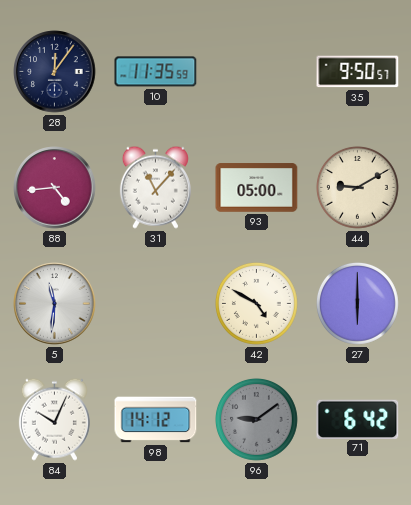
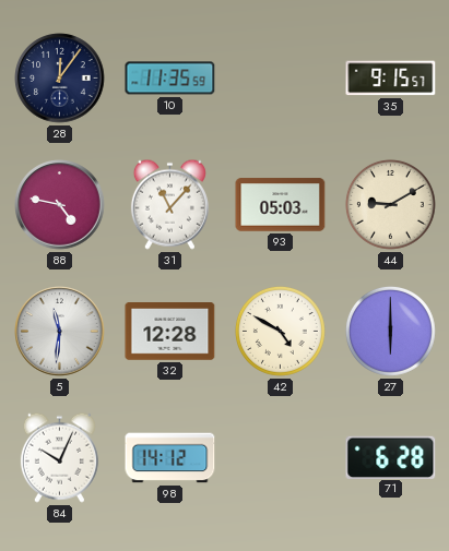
35: 9:50 -> 9:15
88: 4:44 -> 4:47
93: 05:00 -> 05:03
32: none -> 12:28
96: 9:09 -> none
71: 6:42 -> 6:28
